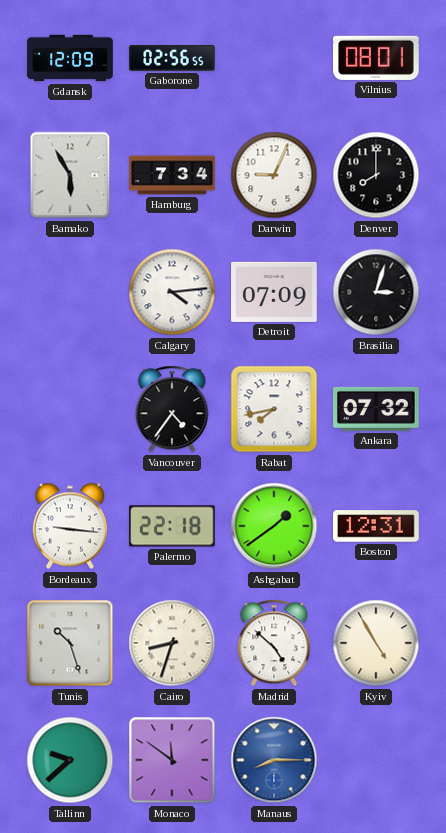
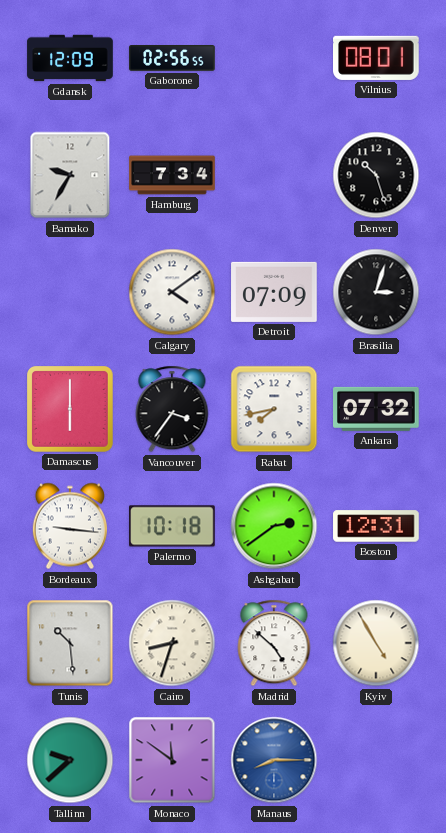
Bamako: 5:55 -> 9:35
Darwin: 9:04 -> none
Denver: 8:00 -> 10:27
Calgary: 4:14 -> 4:09
Damascus: none -> 6:00
Vancouver: 4:36 -> 3:36
Palermo: 22:18 -> 10:18
Ashgabat: 1:39 -> 2:39
Tunis: 10:27 -> 10:29
